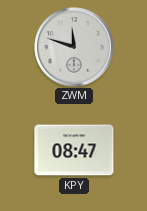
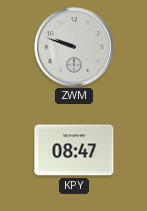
ZWM: 11:48 -> 9:48
